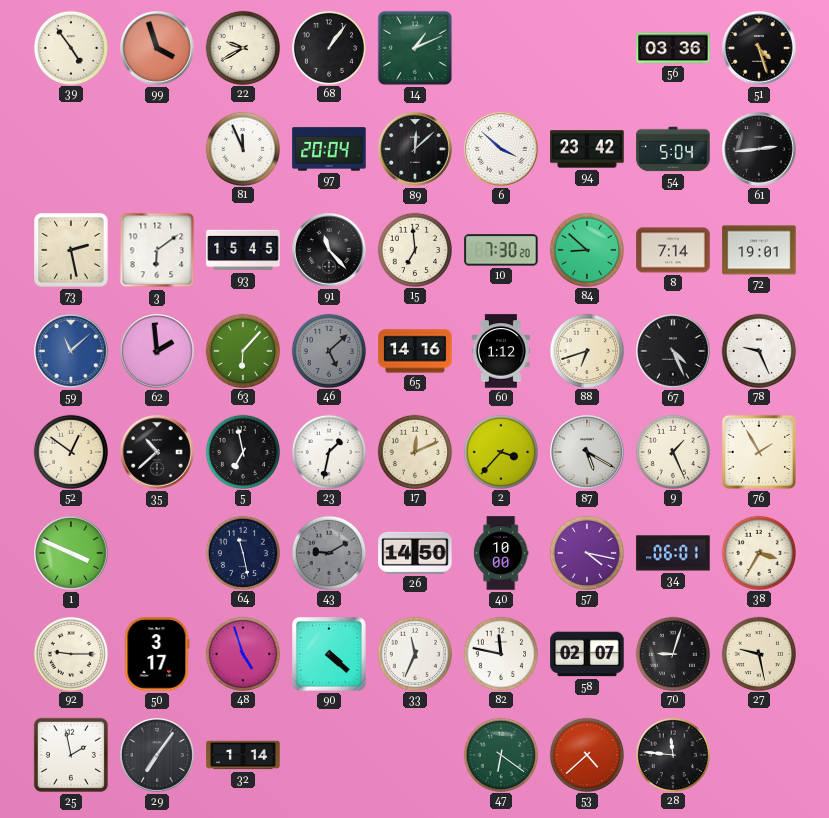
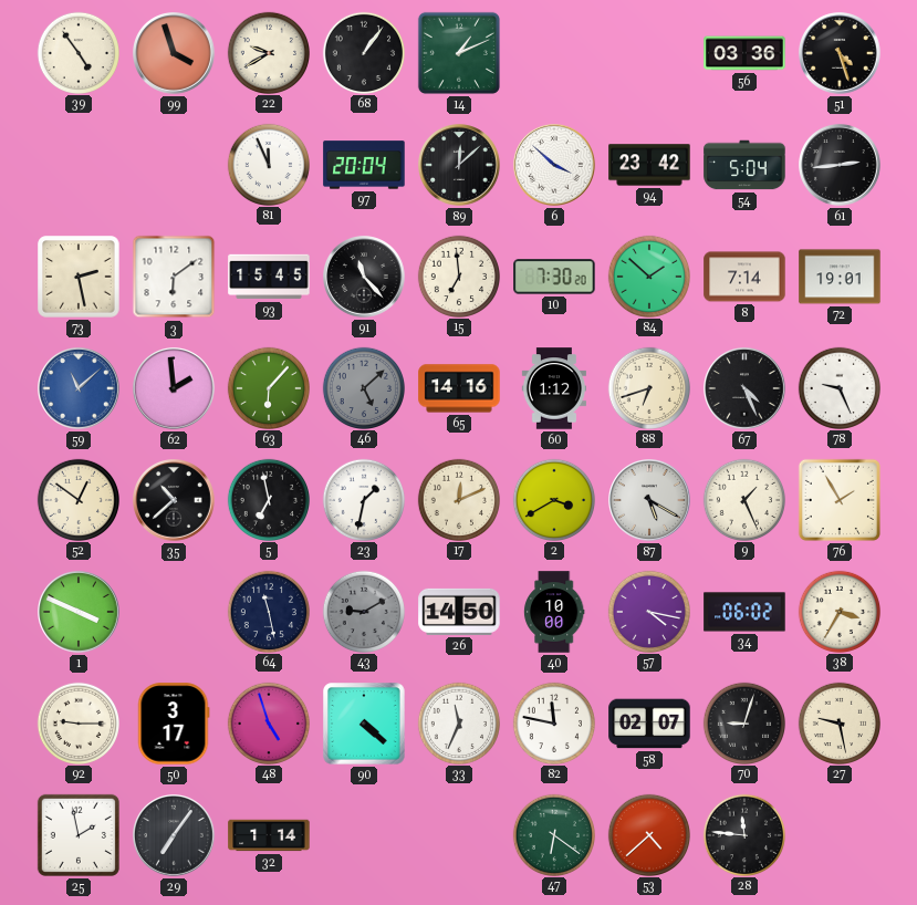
84: 8:52 -> 1:52
2: 3:37 -> 3:40
34: 06:01 -> 06:02
